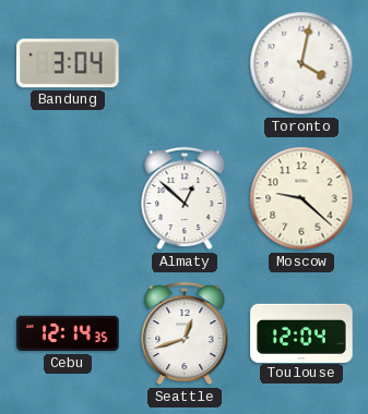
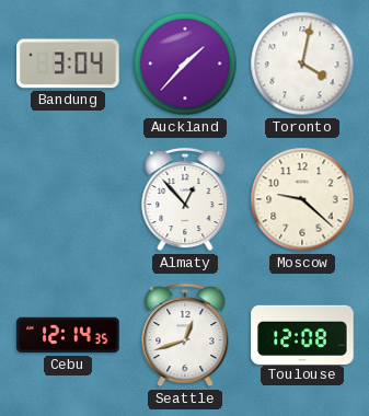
Auckland: none -> 1:37
Almaty: 12:52 -> 12:53
Toulouse: 12:04 -> 12:08
